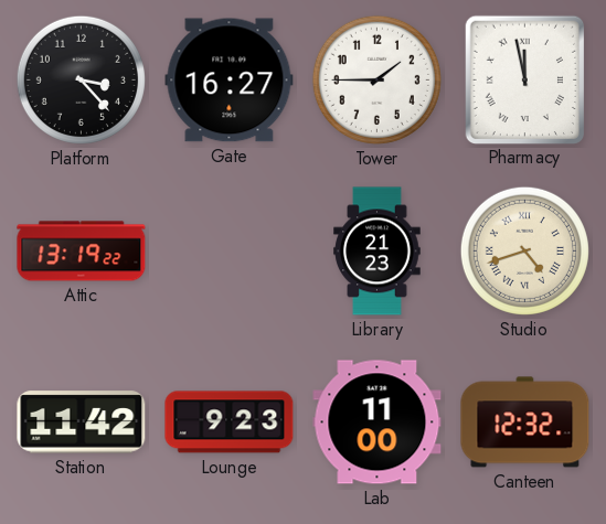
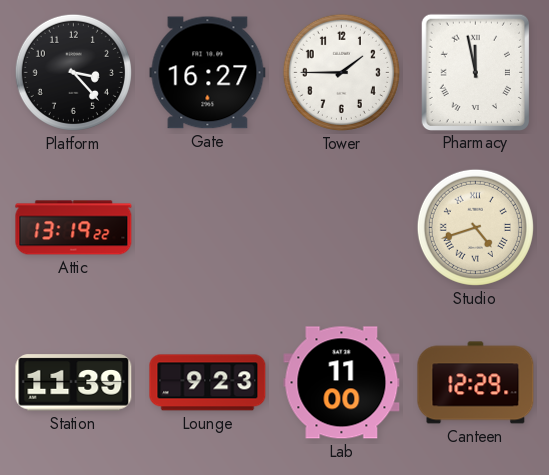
Library: 21:23 -> none
Station: 11:42 -> 11:39
Canteen: 12:32 -> 12:29
